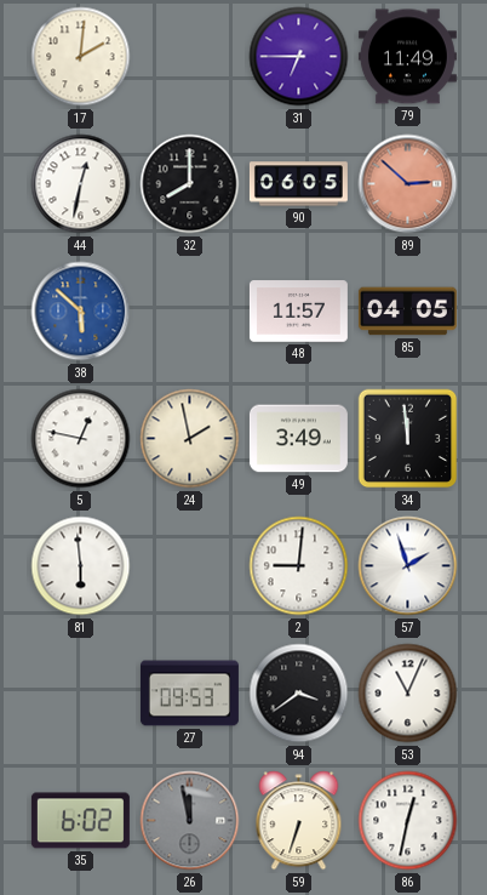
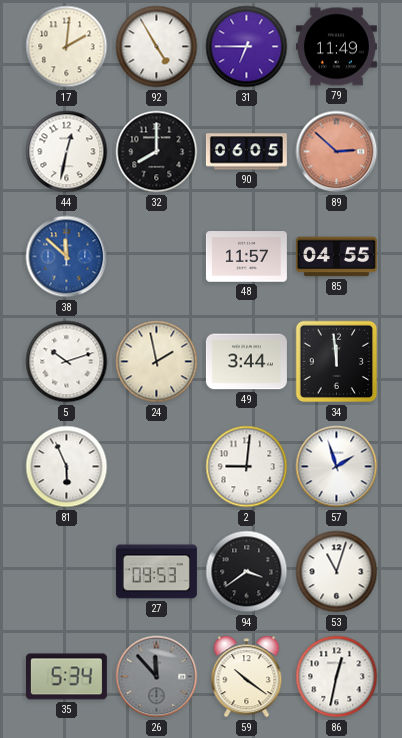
92: none -> 4:55
38: 5:52 -> 11:52
85: 04:05 -> 04:55
5: 12:47 -> 10:12
49: 3:49 -> 3:44
81: 5:59 -> 5:56
53: 11:04 -> 11:03
35: 6:02 -> 5:34
26: 11:58 -> 11:53
59: 6:33 -> 10:21
